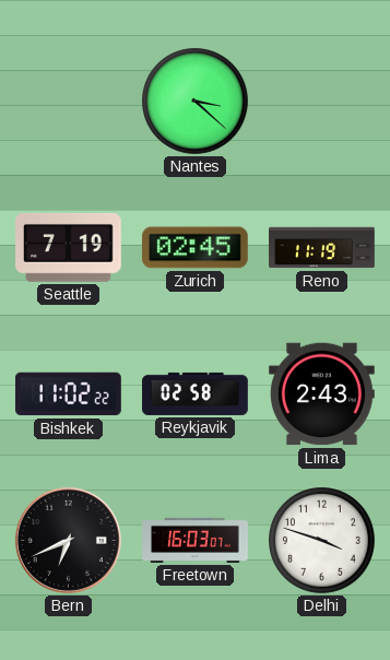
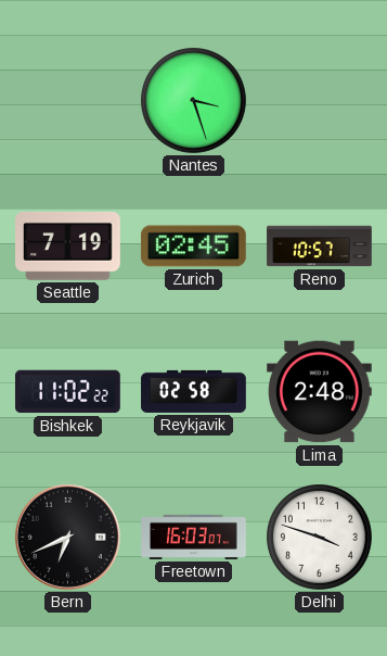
Nantes: 3:22 -> 3:27
Reno: 11:19 -> 10:57
Lima: 2:43 -> 2:48
